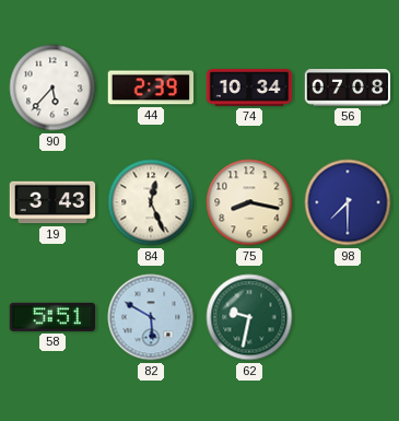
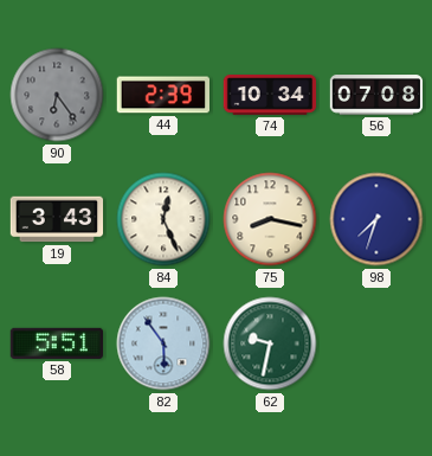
90: 5:37 -> 6:24
90 dial: white -> grey
98: 7:30 -> 7:33
82: 5:50 -> 5:54
